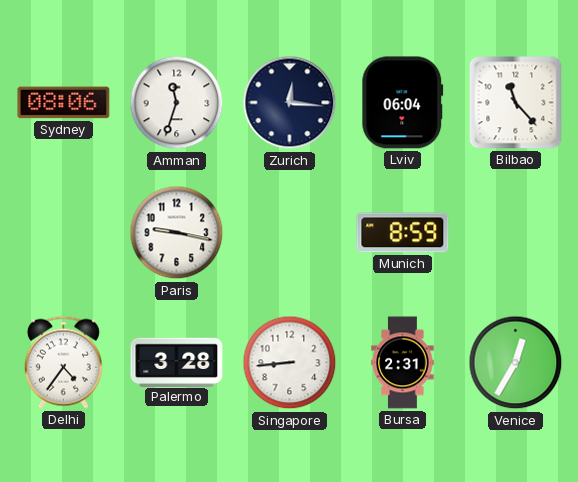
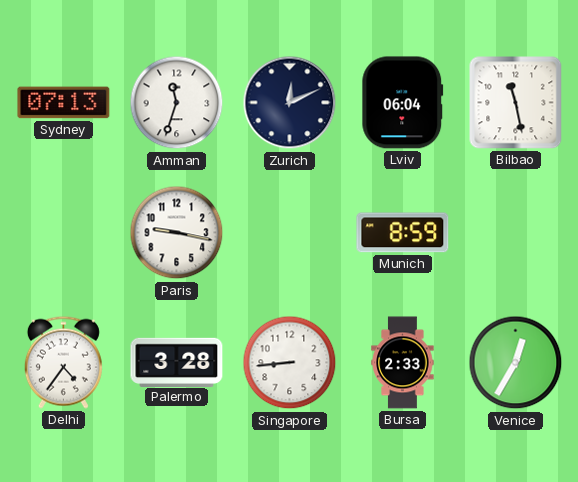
Sydney: 08:06 -> 07:13
Zurich: 12:16 -> 12:11
Bilbao: 11:23 -> 11:28
Bursa: 2:31 -> 2:33
